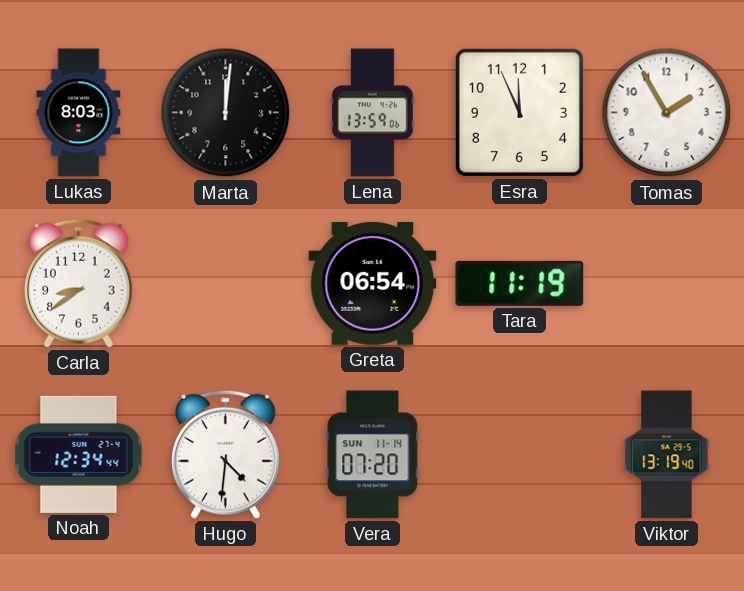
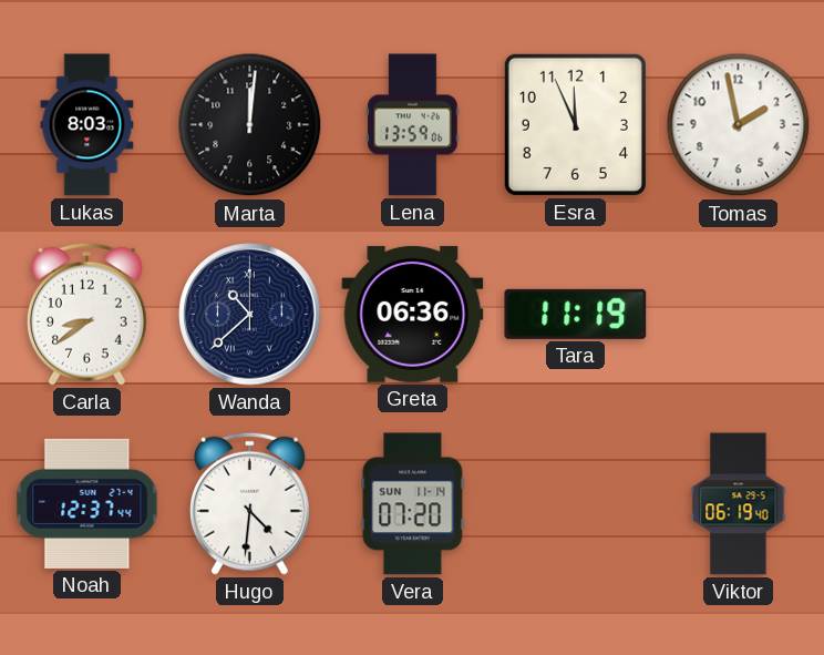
Tomas: 1:55 -> 1:58
Wanda: none -> 10:38
Greta: 06:54 -> 06:36
Noah: 12:34 -> 12:37
Viktor: 13:19 -> 06:19
